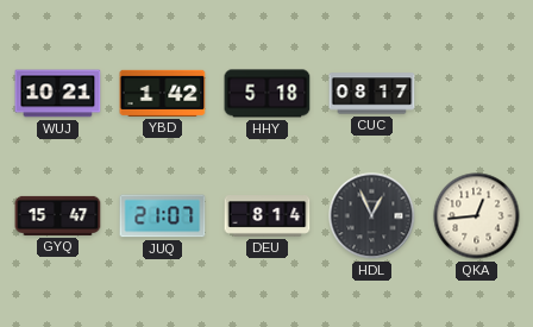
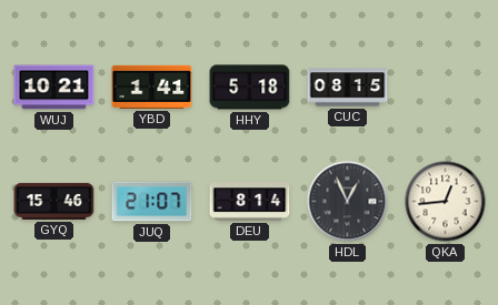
YBD: 1:42 -> 1:41
CUC: 08:17 -> 08:15
GYQ: 15:47 -> 15:46
